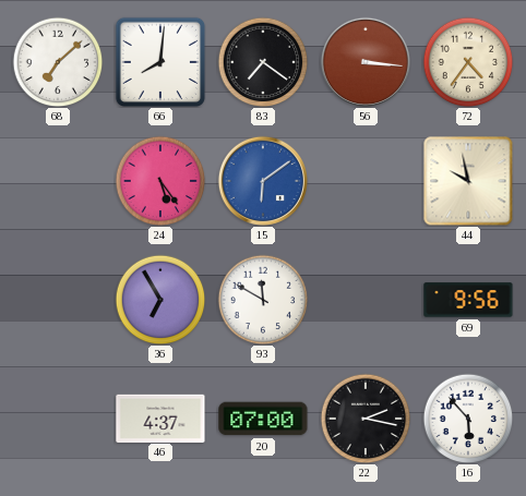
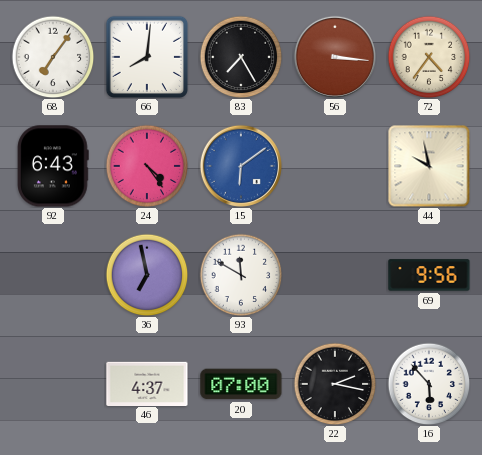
68: 7:08 -> 7:06
83: 7:21 -> 7:25
92: none -> 6:43
24: 5:24 -> 4:24
36: 6:55 -> 6:58
